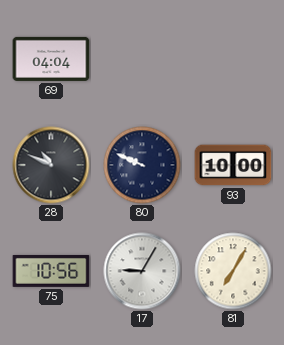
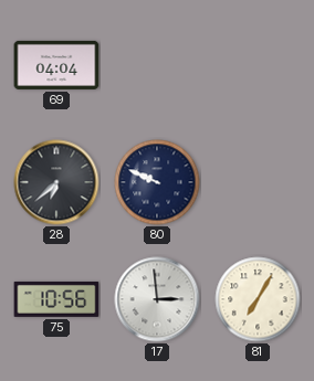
28: 10:49 -> 6:38
93: 10:00 -> none
17: 9:05 -> 2:59
